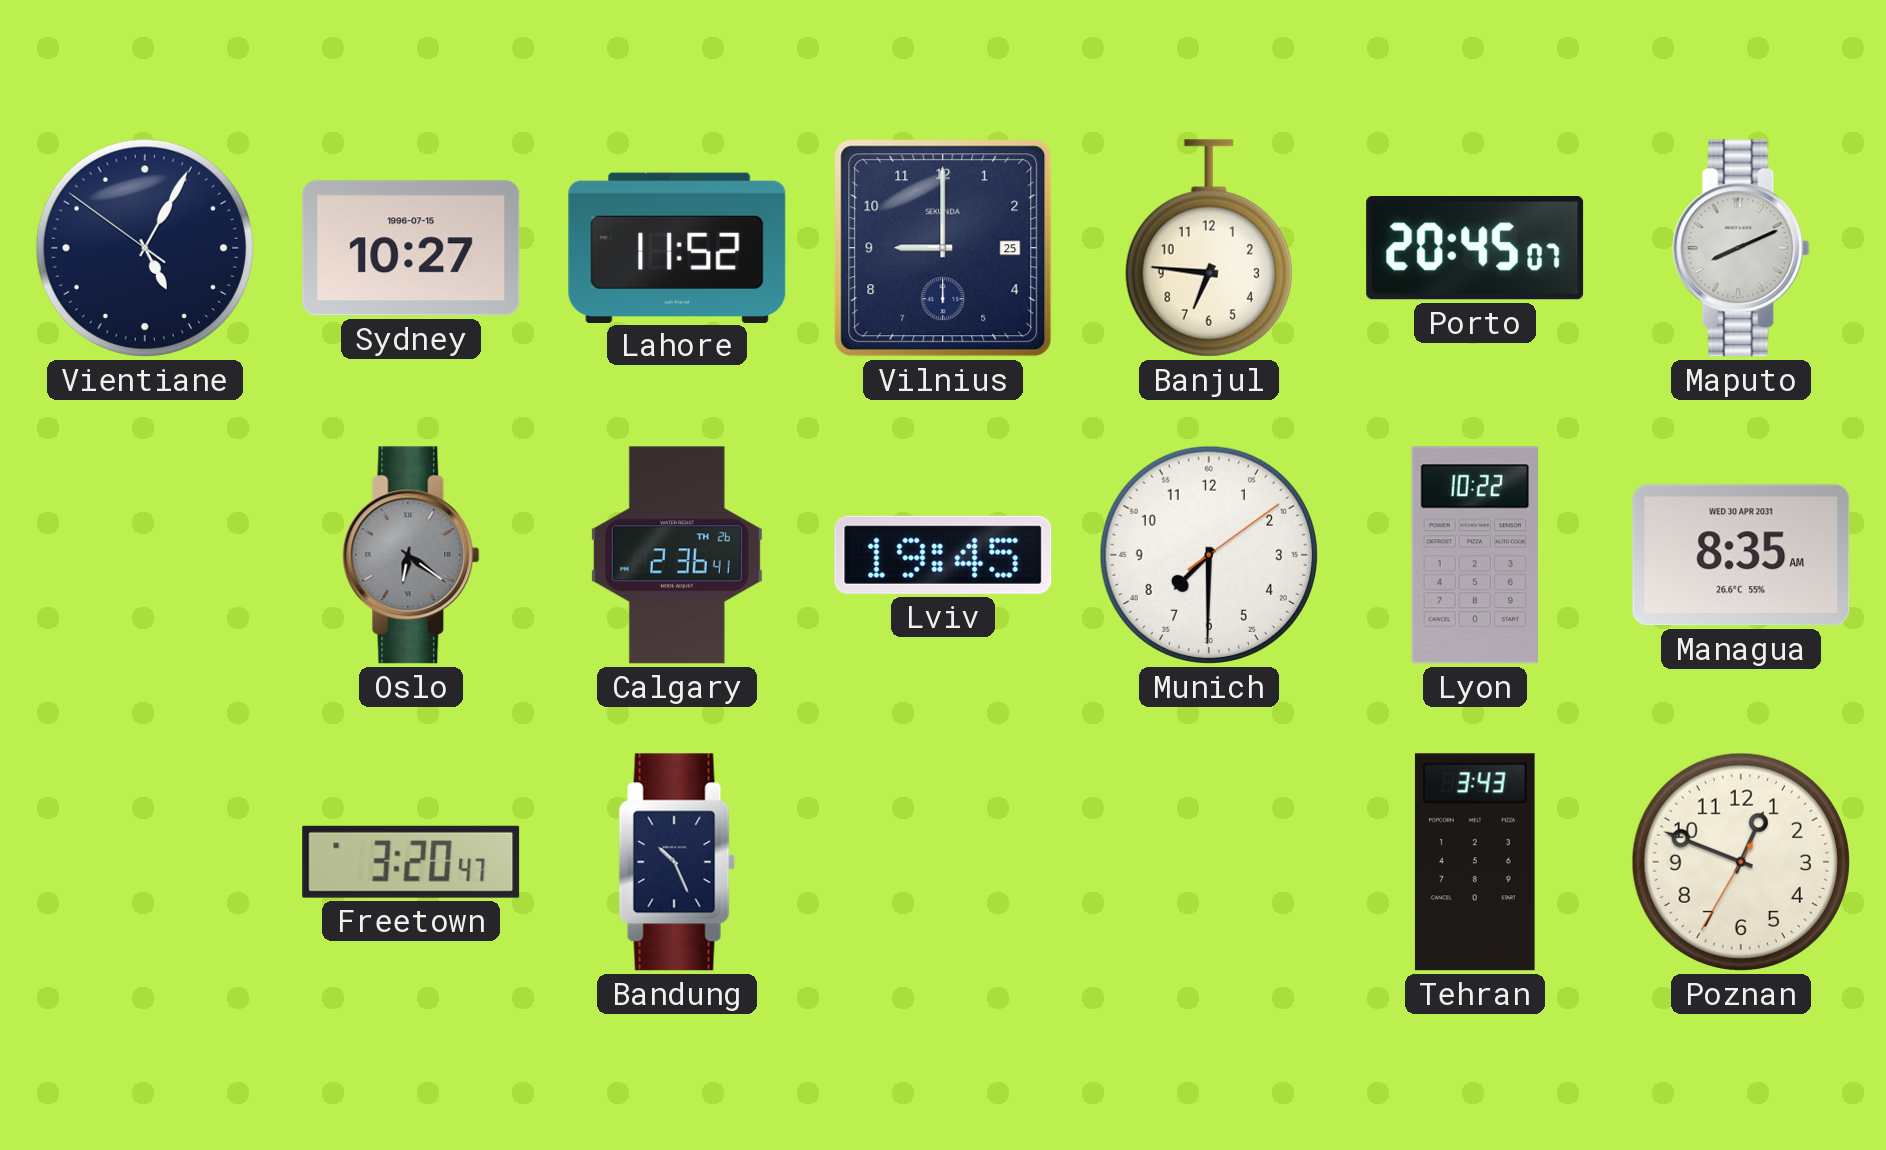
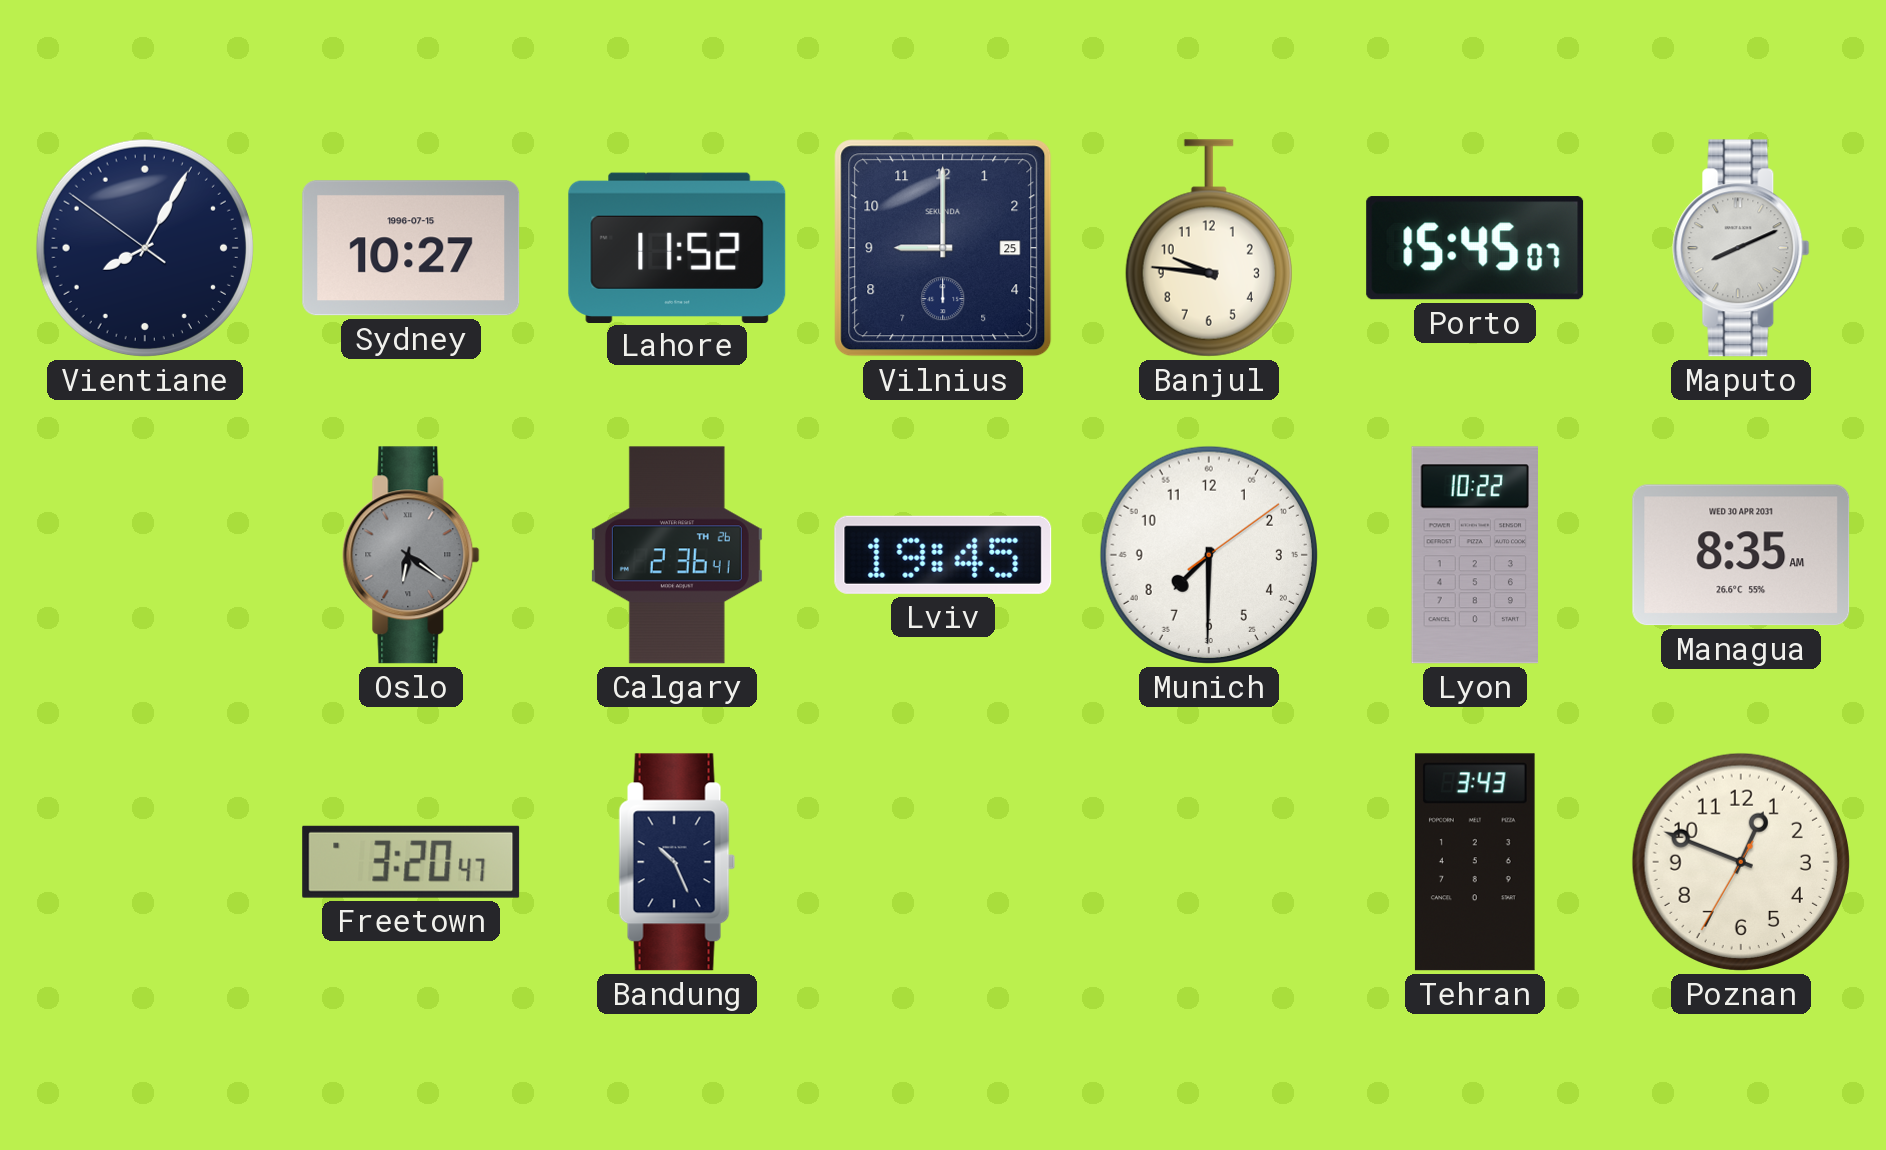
Vientiane: 5:04 -> 8:04
Banjul: 6:46 -> 9:46
Porto: 20:45 -> 15:45
